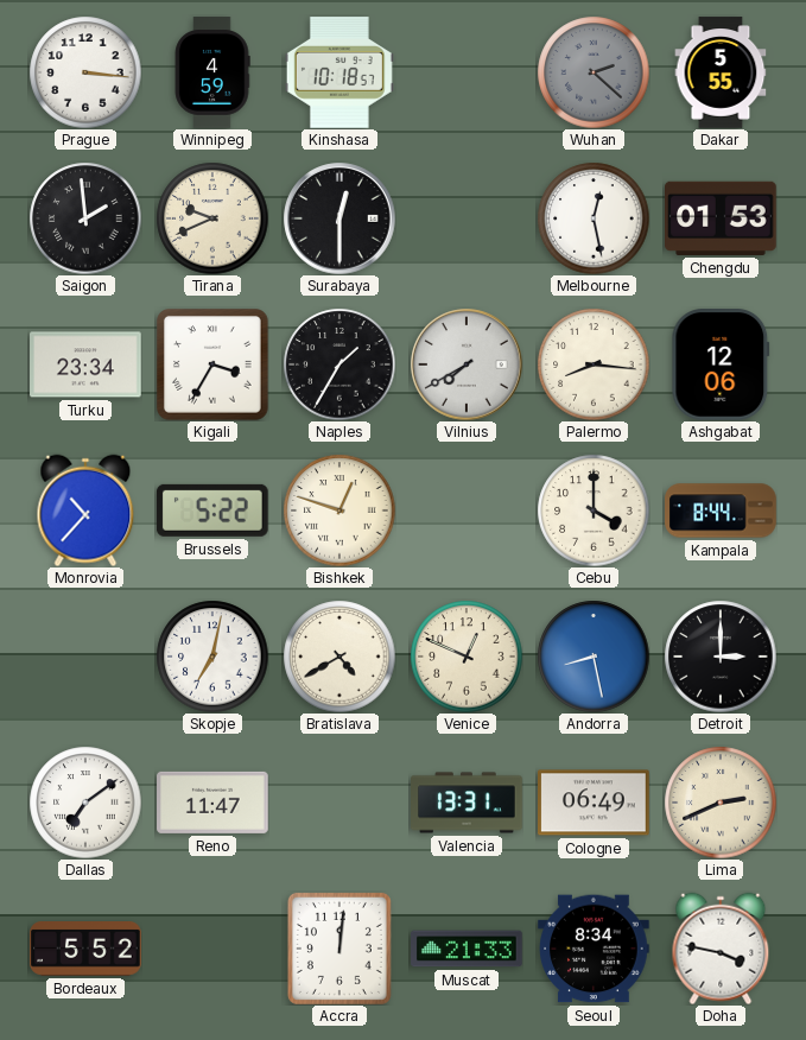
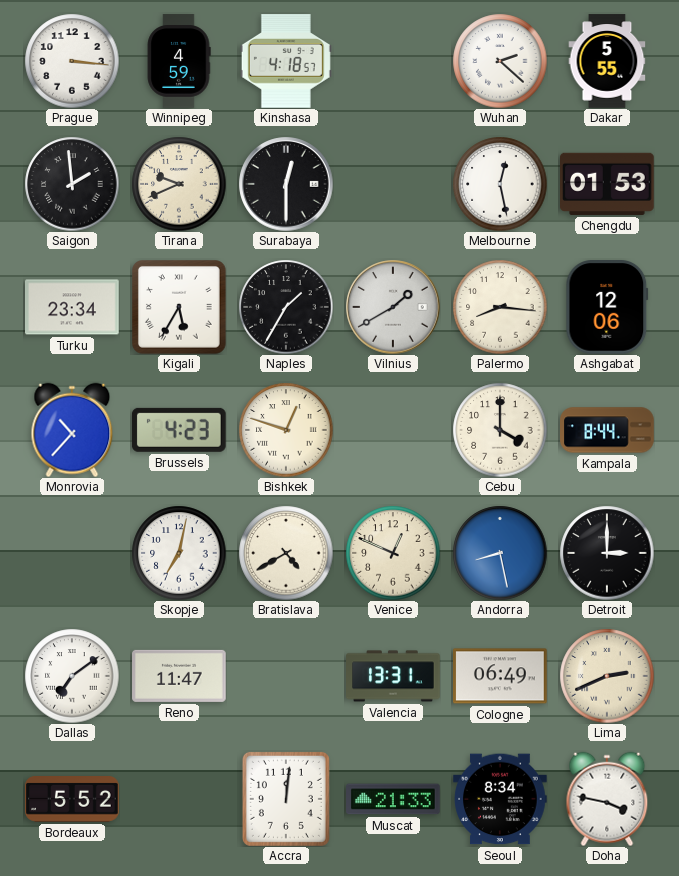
Kinshasa: 10:18 -> 4:18
Wuhan dial: grey -> white
Kigali: 3:35 -> 5:35
Vilnius: 7:40 -> 1:40
Brussels: 5:22 -> 4:23
